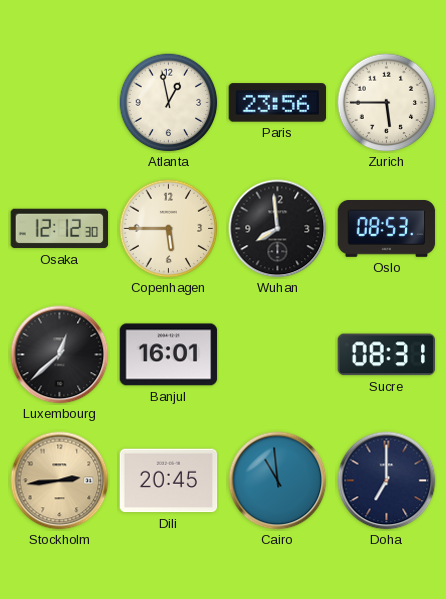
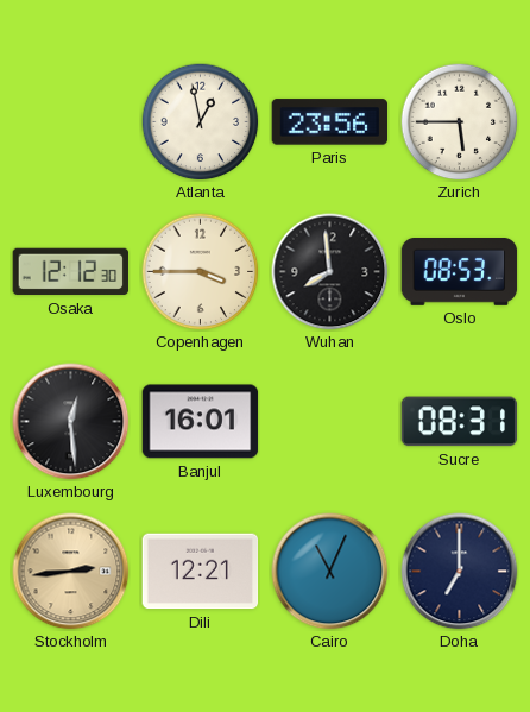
Copenhagen: 5:45 -> 3:45
Luxembourg: 12:38 -> 12:29
Dili: 20:45 -> 12:21
Cairo: 10:59 -> 11:04
